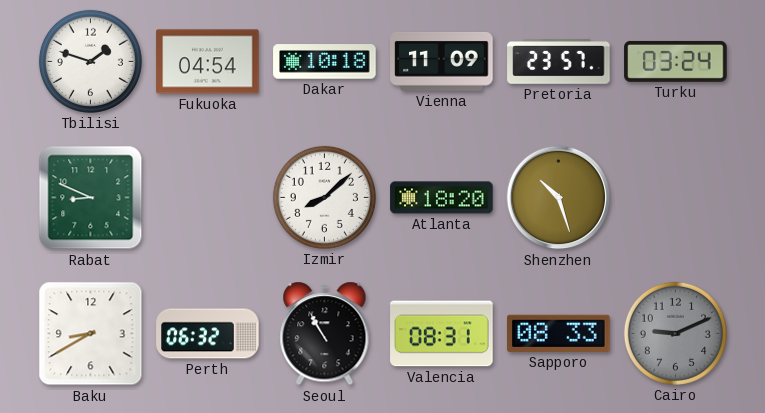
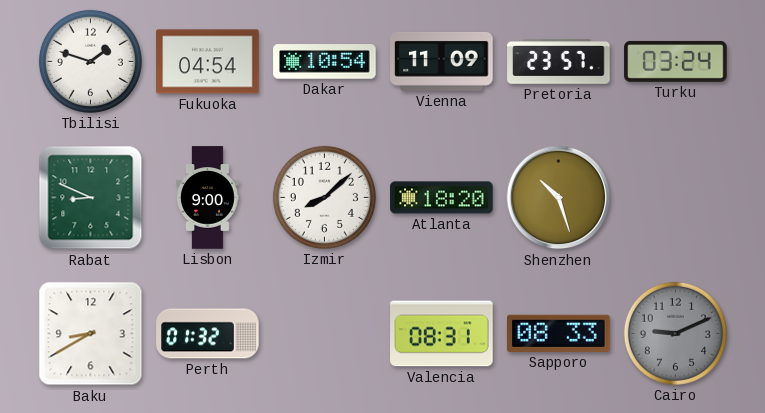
Dakar: 10:18 -> 10:54
Lisbon: none -> 9:00
Perth: 06:32 -> 01:32
Seoul: 10:55 -> none
